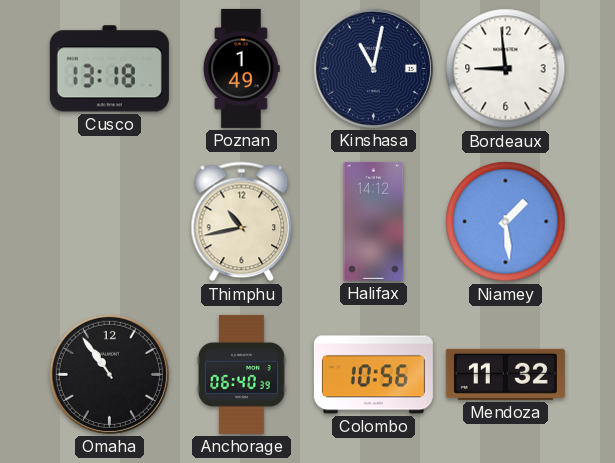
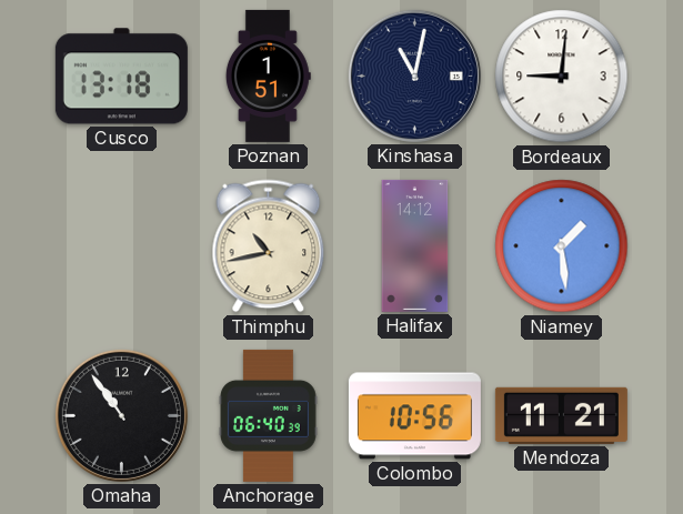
Poznan: 1:49 -> 1:51
Bordeaux: 8:59 -> 9:01
Mendoza: 11:32 -> 11:21
